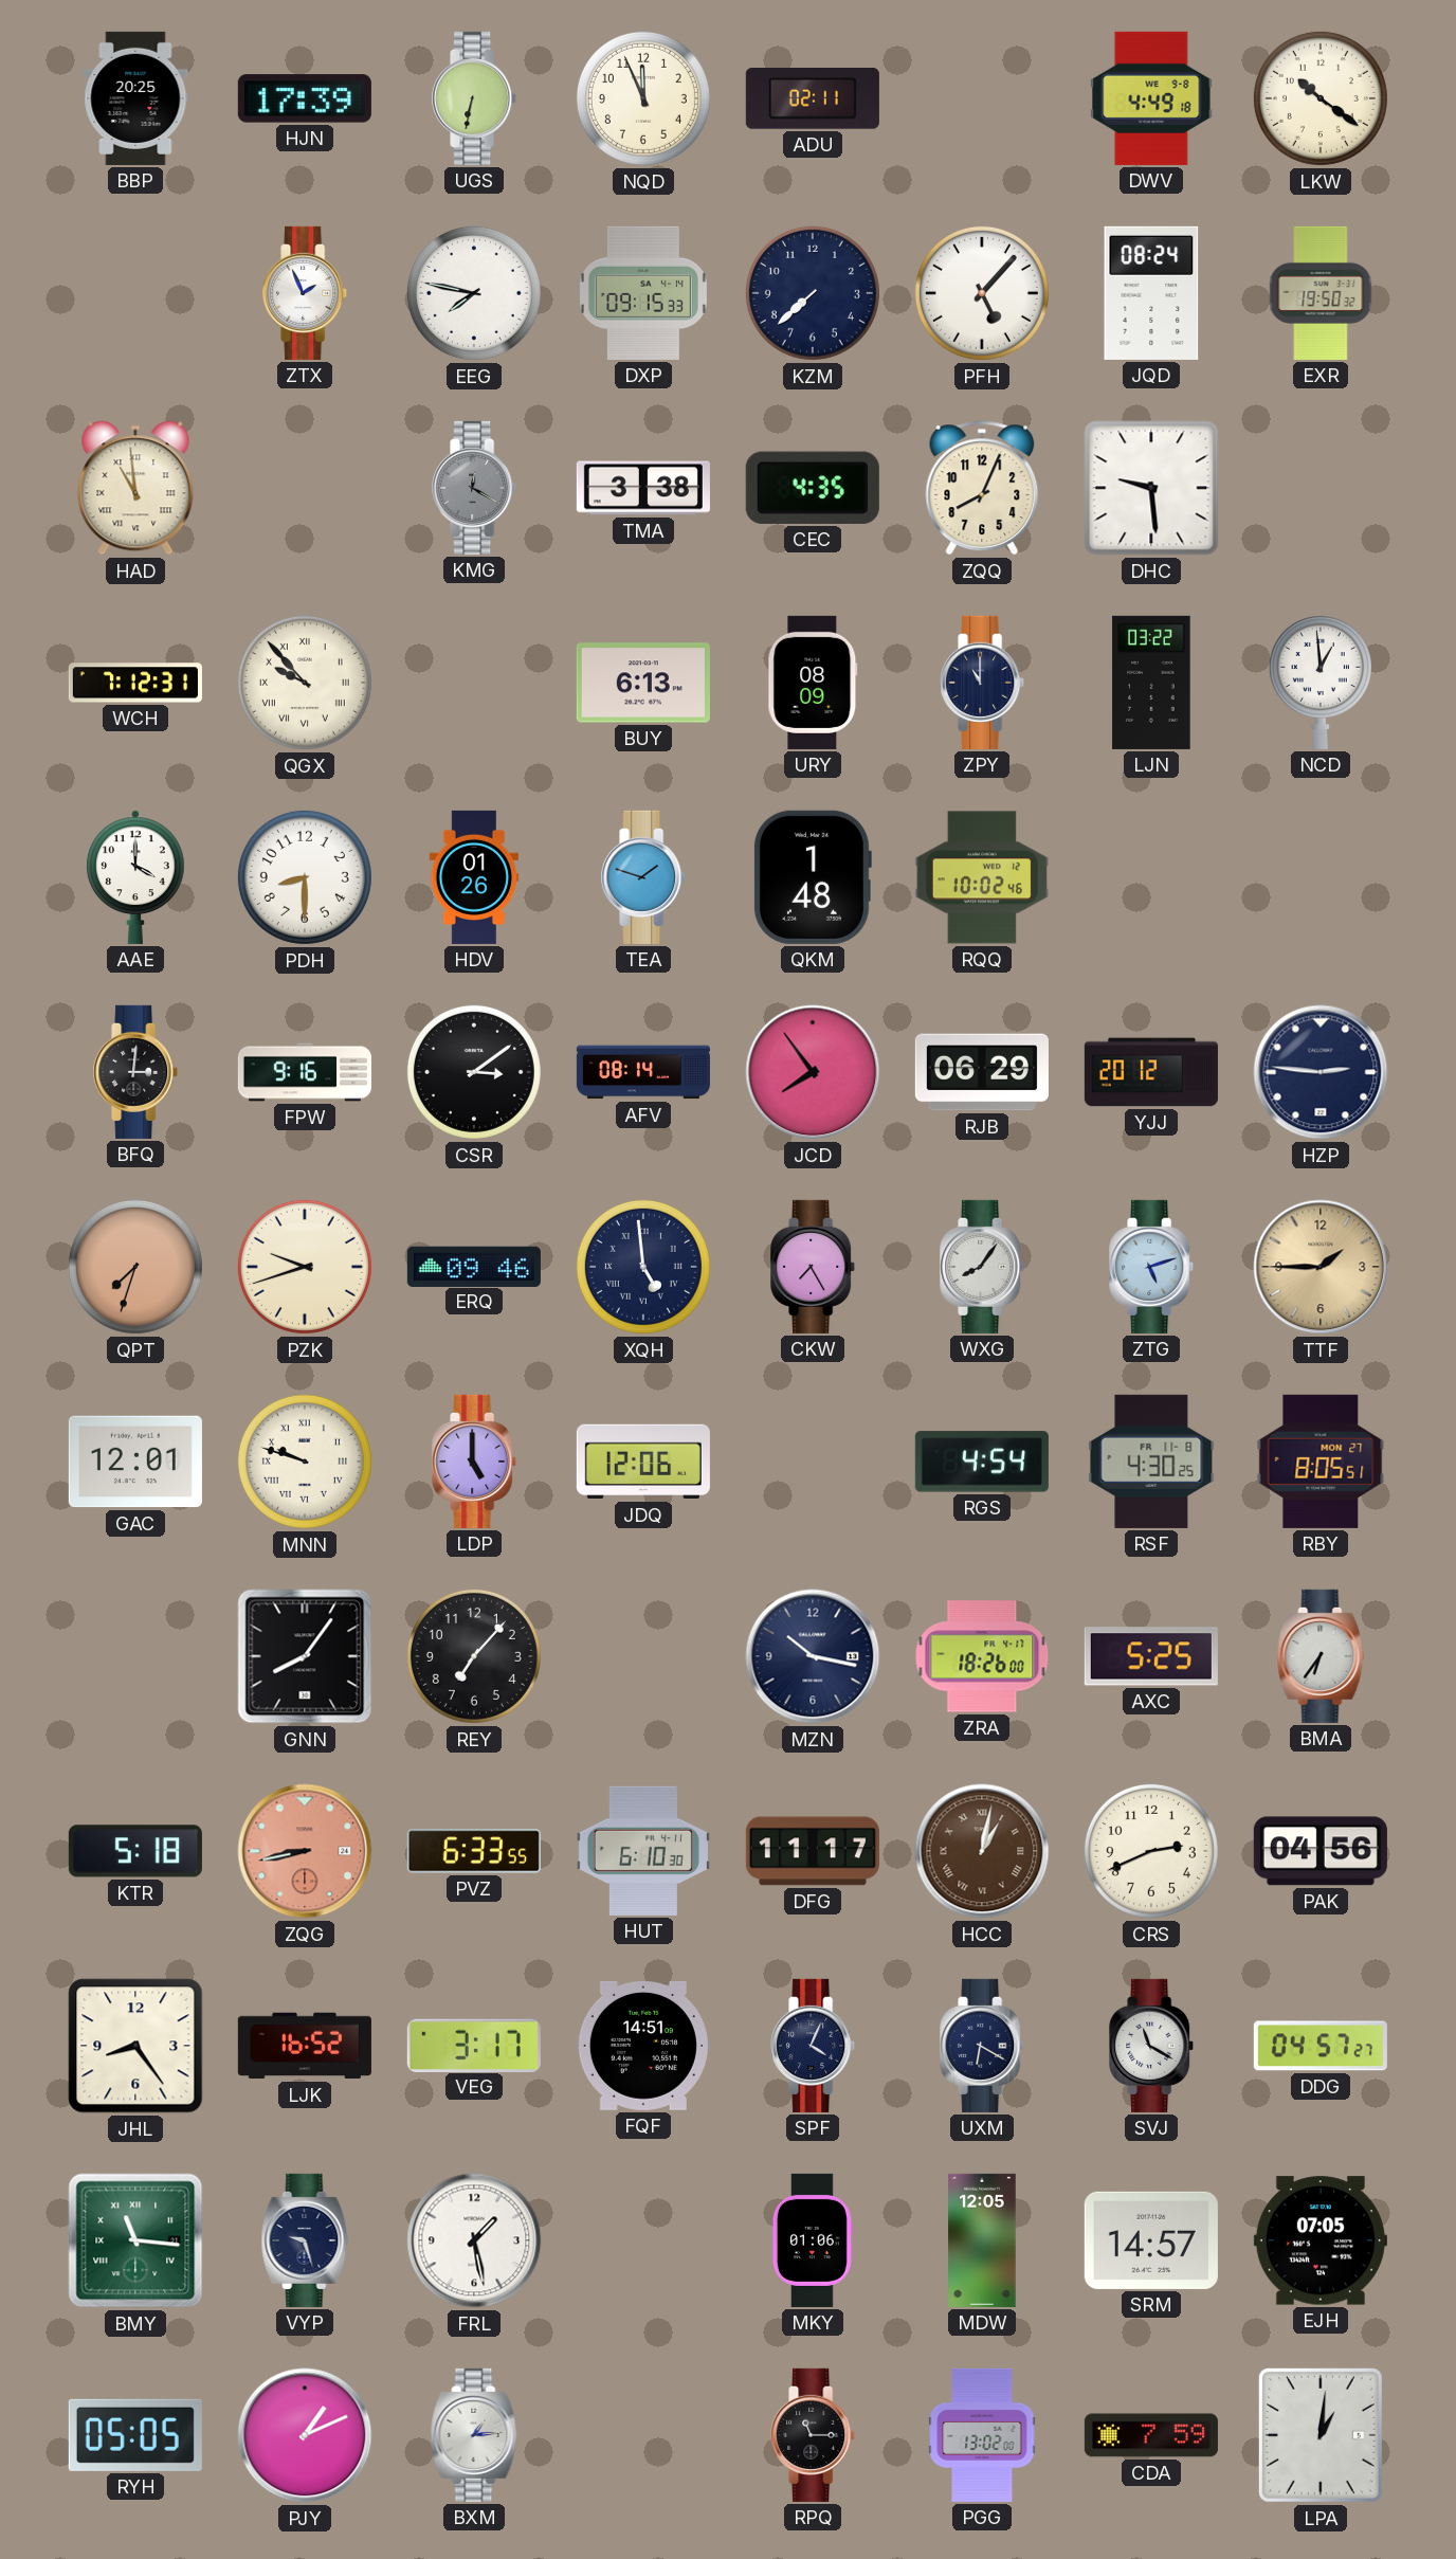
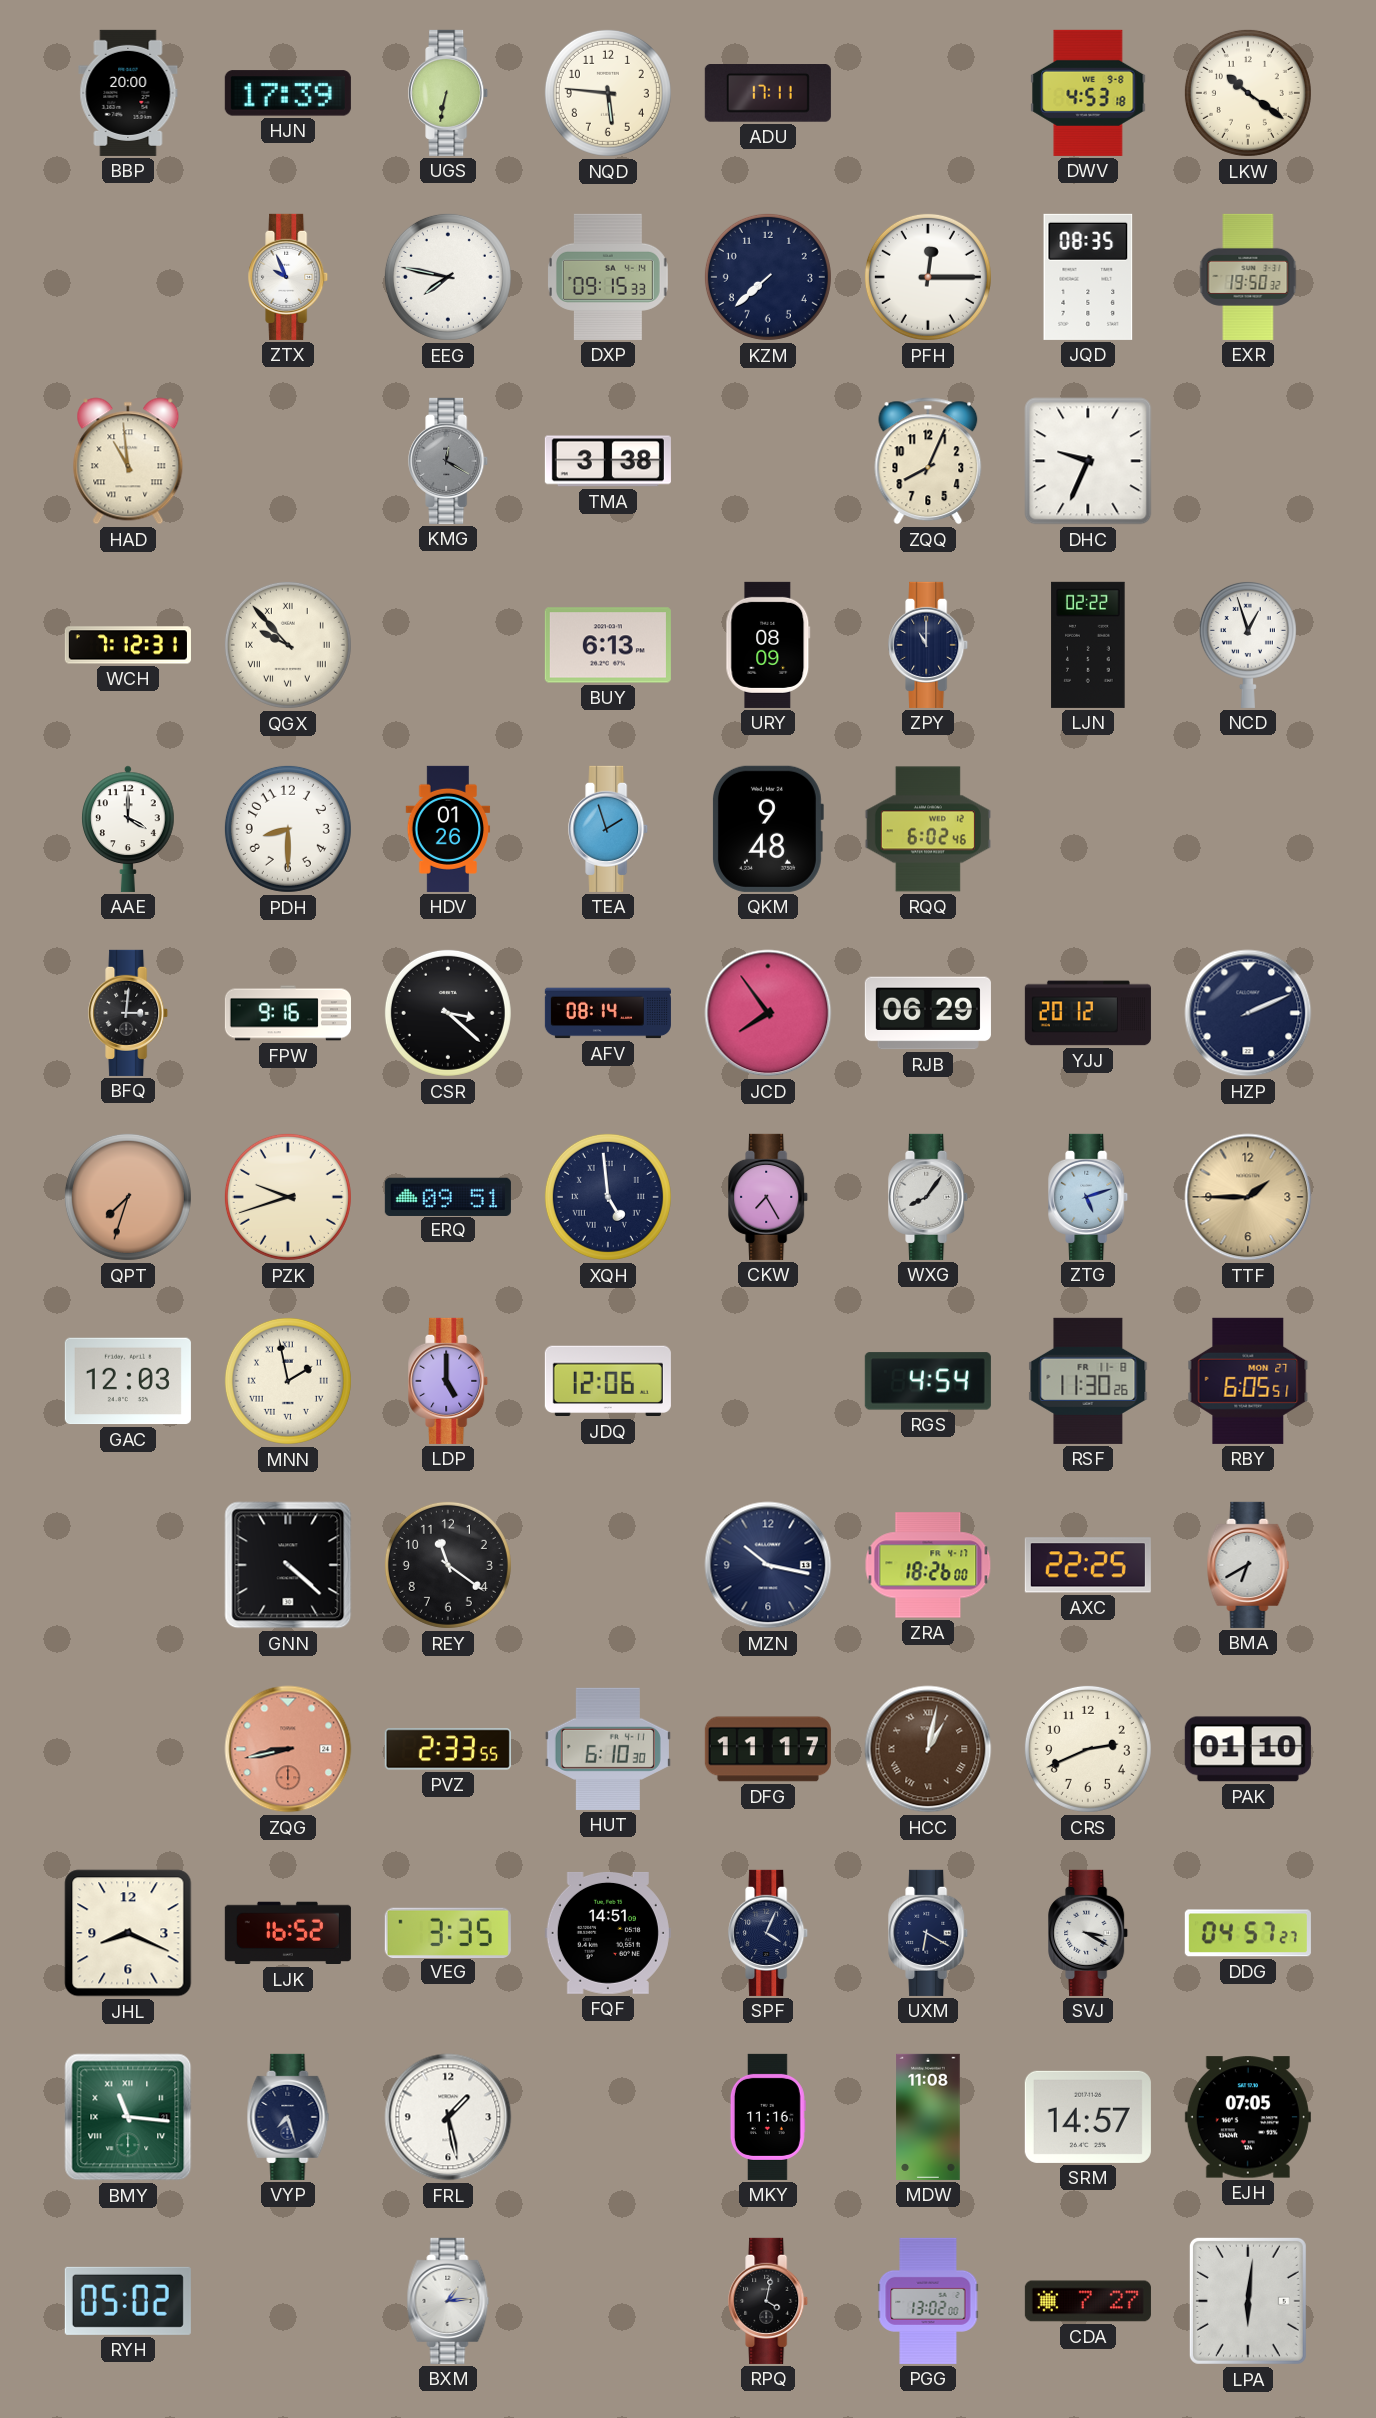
BBP: 20:25 -> 20:00
NQD: 11:56 -> 5:46
ADU: 02:11 -> 17:11
DWV: 4:49 -> 4:53
ZTX: 1:56 -> 9:56
PFH: 5:07 -> 12:15
JQD: 08:24 -> 08:35
CEC: 4:35 -> none
DHC: 9:29 -> 9:34
LJN: 03:22 -> 02:22
NCD: 12:59 -> 12:57
TEA: 1:48 -> 1:57
QKM: 1:48 -> 9:48
RQQ: 10:02 -> 6:02
CSR: 3:09 -> 3:22
HZP: 2:46 -> 2:11
ERQ: 09:46 -> 09:51
GAC: 12:01 -> 12:03
MNN: 9:48 -> 1:58
RSF: 4:30 -> 11:30
RBY: 8:05 -> 6:05
GNN: 8:06 -> 4:22
REY: 7:07 -> 11:21
AXC: 5:25 -> 22:25
BMA: 6:36 -> 6:40
KTR: 5:18 -> none
PVZ: 6:33 -> 2:33
PAK: 04:56 -> 01:10
JHL: 8:24 -> 8:19
VEG: 3:17 -> 3:35
SVJ: 11:20 -> 3:20
VYP: 9:27 -> 7:27
MKY: 01:06 -> 11:16
MDW: 12:05 -> 11:08
RYH: 05:05 -> 05:02
PJY: 1:11 -> none
RPQ: 11:15 -> 4:02
CDA: 7:59 -> 7:27
LPA: 1:01 -> 6:01
